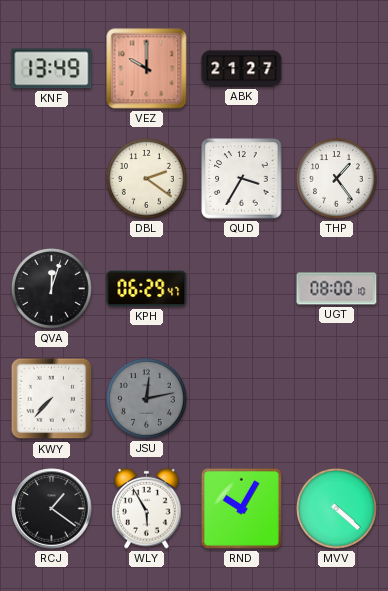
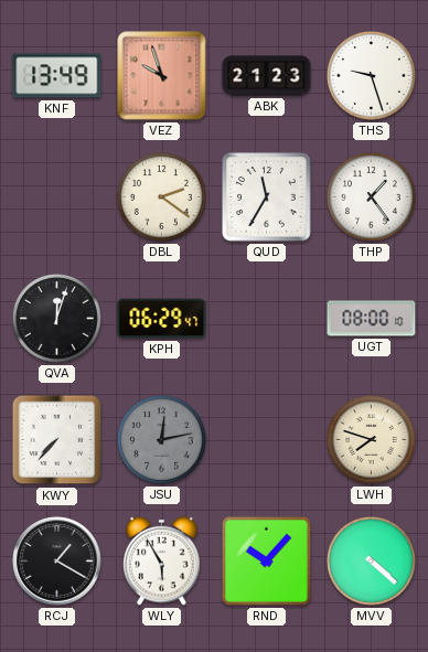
VEZ: 10:00 -> 9:57
ABK: 21:27 -> 21:23
THS: none -> 9:27
QUD: 3:35 -> 11:35
LWH: none -> 7:48
RCJ: 1:21 -> 1:20
RND: 10:05 -> 10:07
